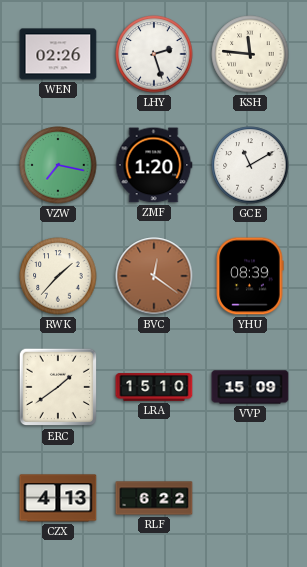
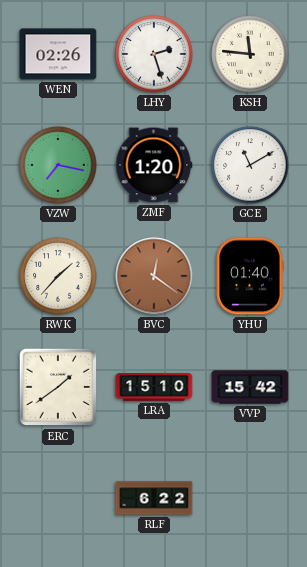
YHU: 08:39 -> 01:40
VVP: 15:09 -> 15:42
CZX: 4:13 -> none
